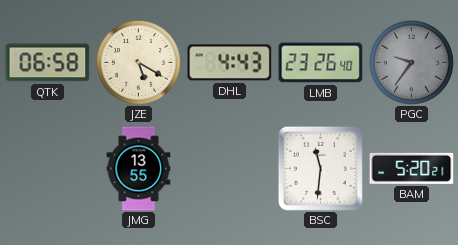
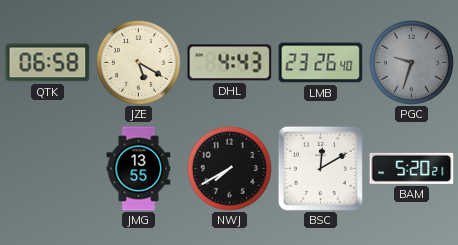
PGC: 9:36 -> 9:33
NWJ: none -> 7:40
BSC: 11:31 -> 12:10
